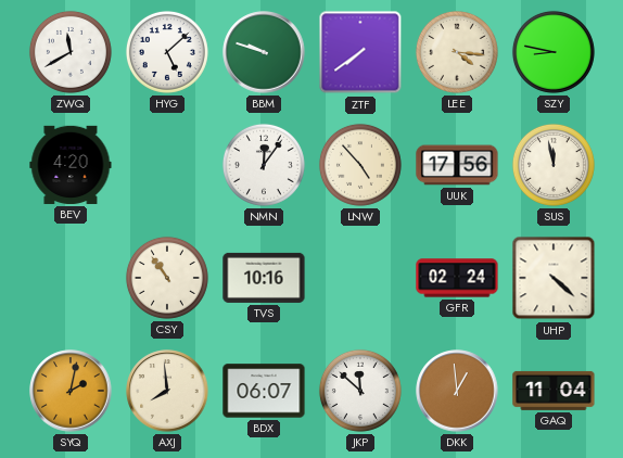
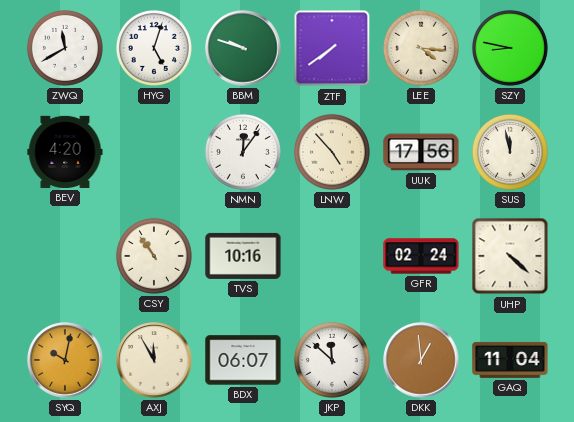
HYG: 5:08 -> 5:03
SYQ: 2:02 -> 10:02
AXJ: 7:59 -> 11:55
